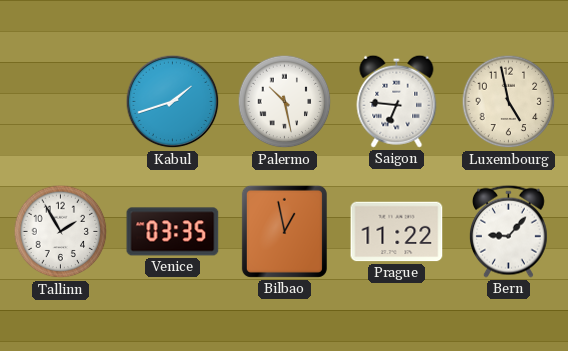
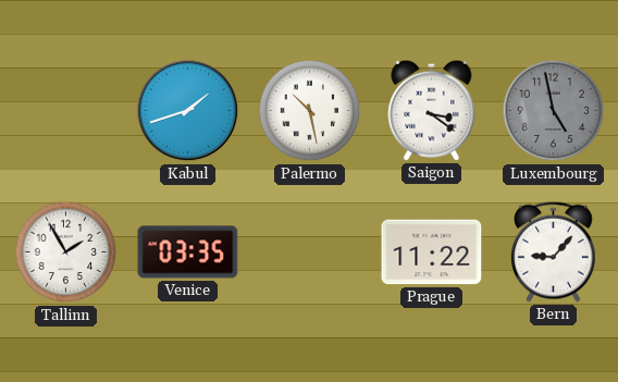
Saigon: 6:46 -> 3:21
Luxembourg dial: cream -> grey
Bilbao: 12:58 -> none
